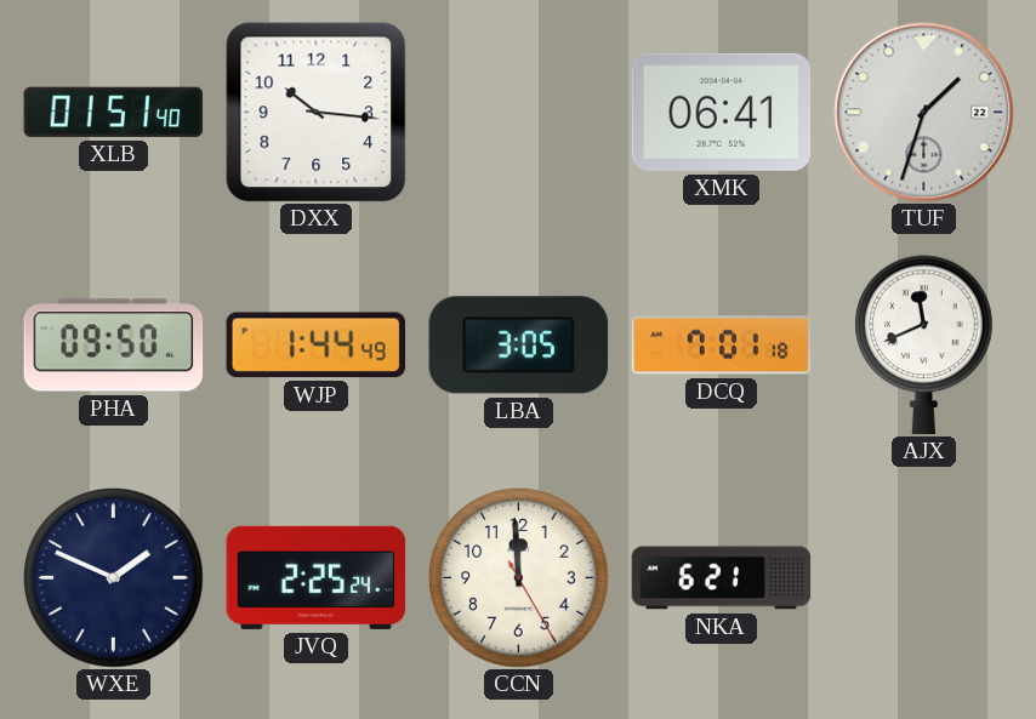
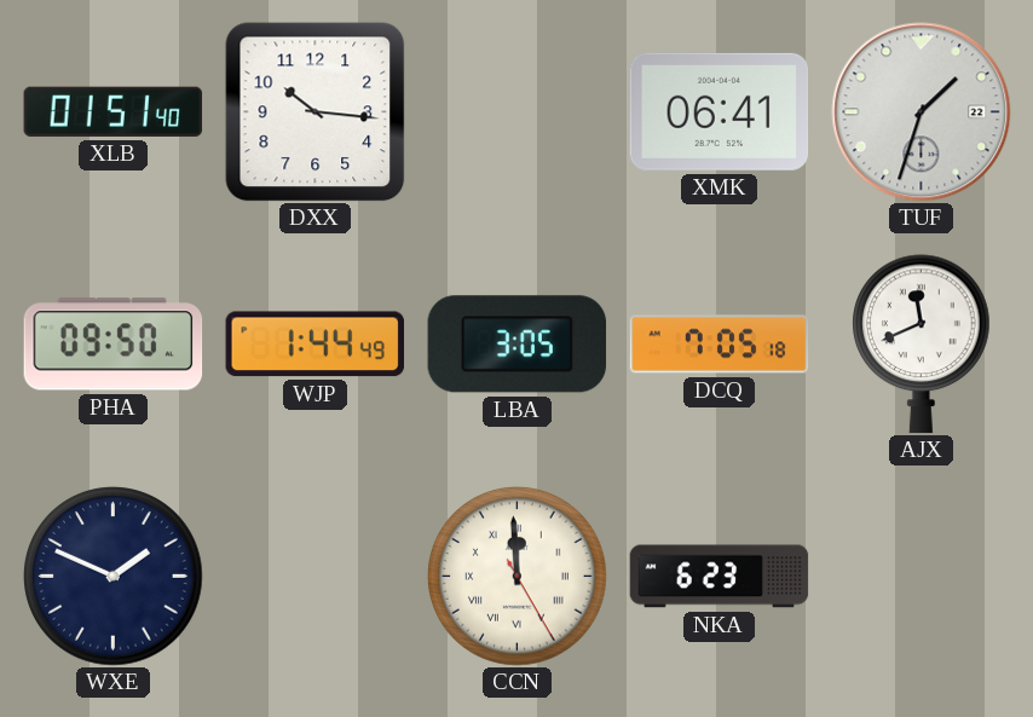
DCQ: 7:01 -> 7:05
JVQ: 2:25 -> none
CCN numerals: Arabic -> Roman
NKA: 6:21 -> 6:23
